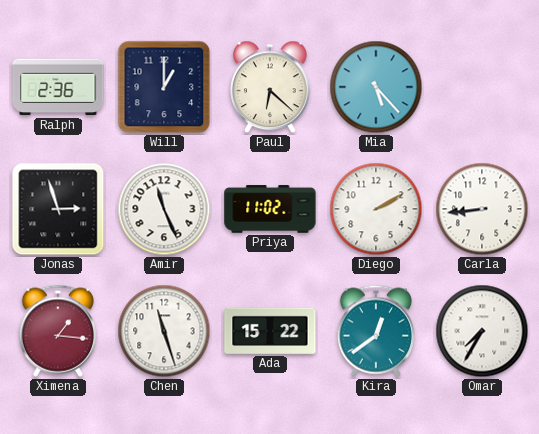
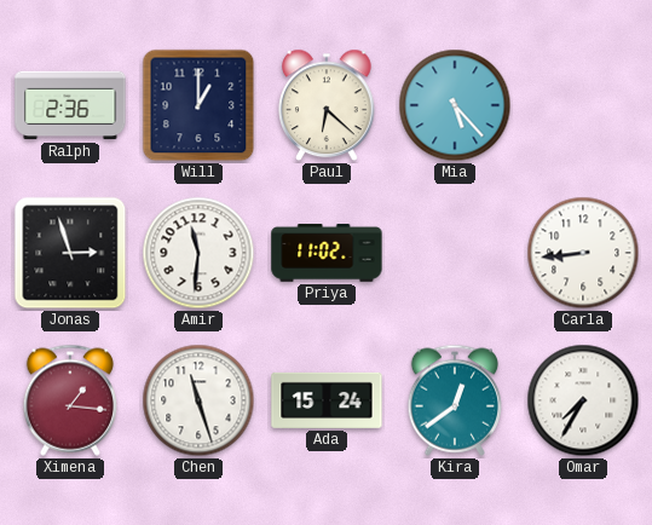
Amir: 11:26 -> 11:31
Diego: 2:10 -> none
Ada: 15:22 -> 15:24
